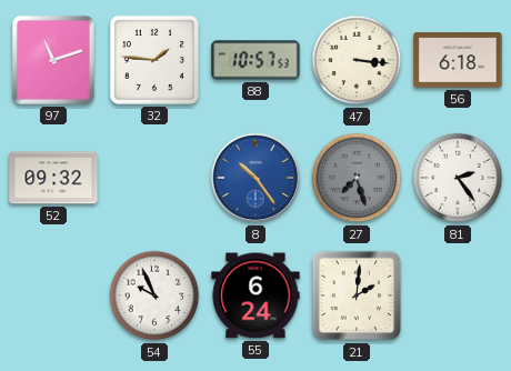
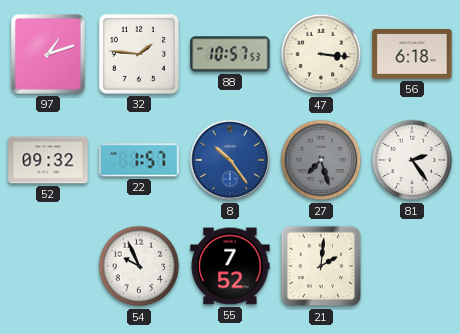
97: 11:12 -> 1:12
22: none -> 1:57
55: 6:24 -> 7:52
